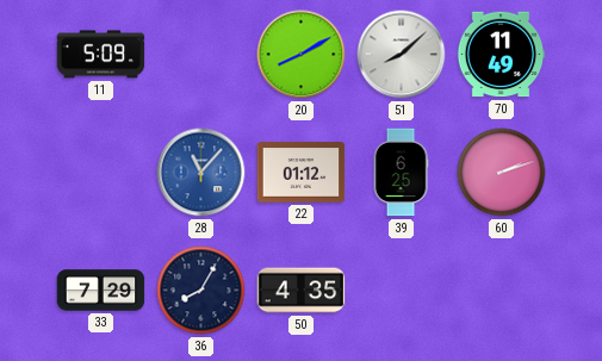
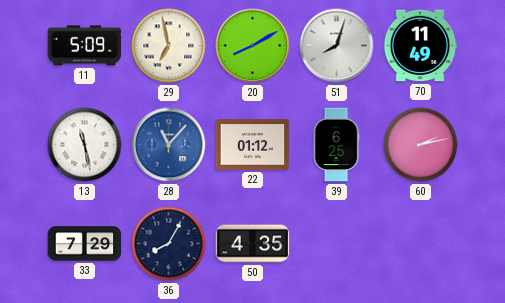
29: none -> 6:58
51: 8:08 -> 8:03
13: none -> 11:28
60: 2:12 -> 2:13
